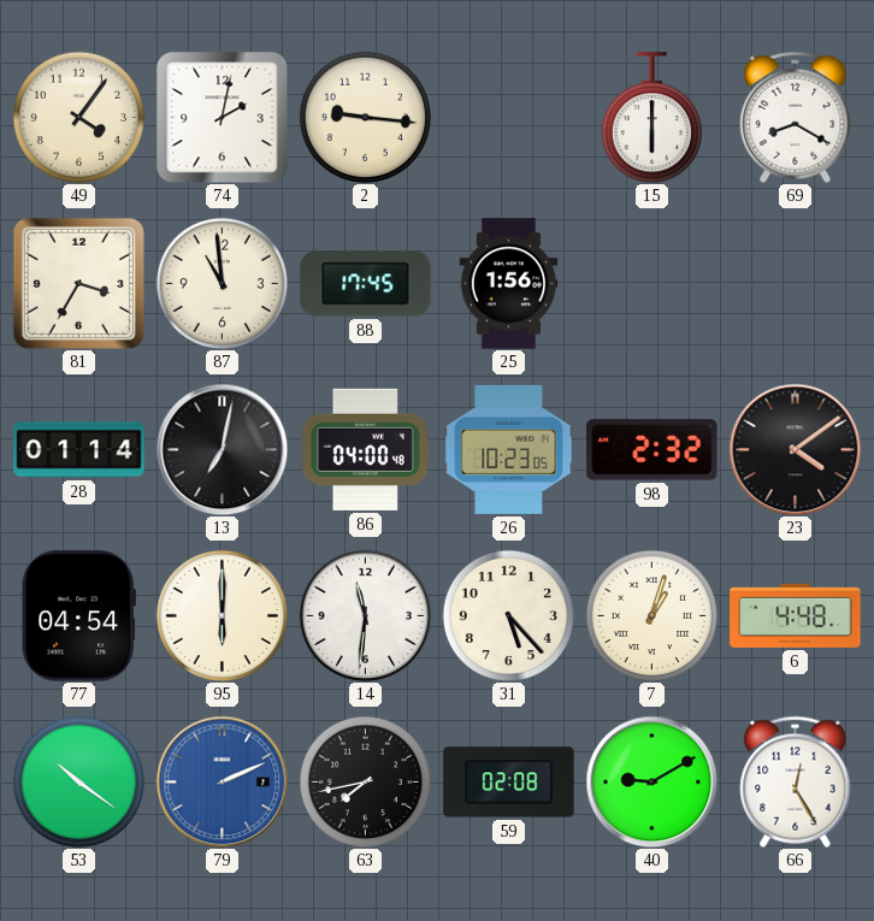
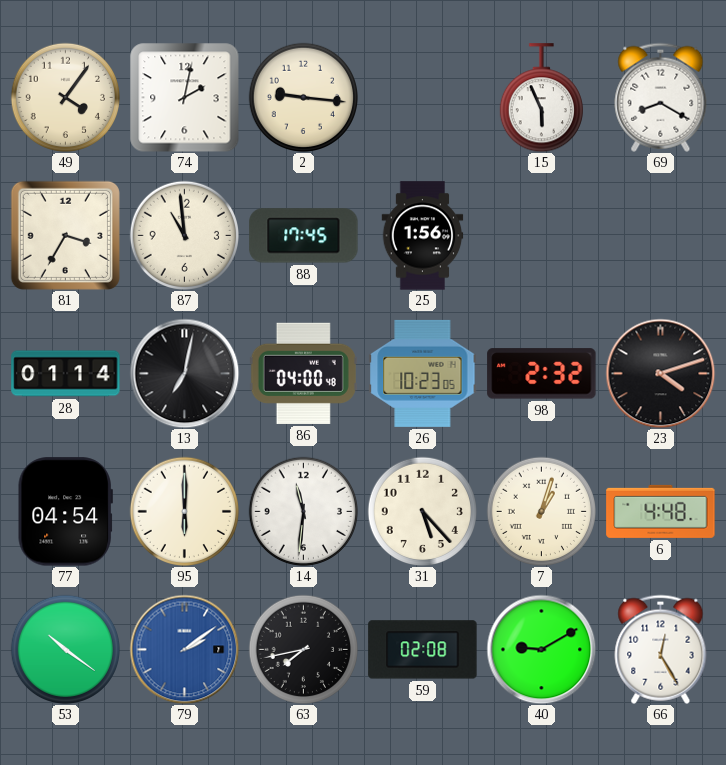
15: 6:00 -> 5:56
23: 4:09 -> 4:12
79: 2:11 -> 2:09
